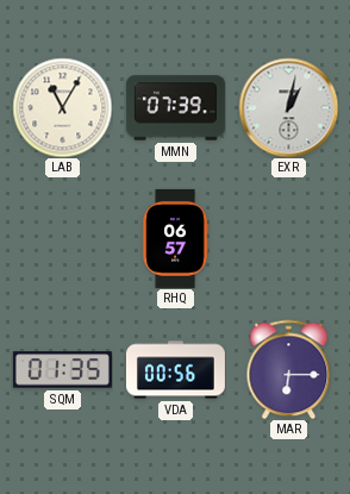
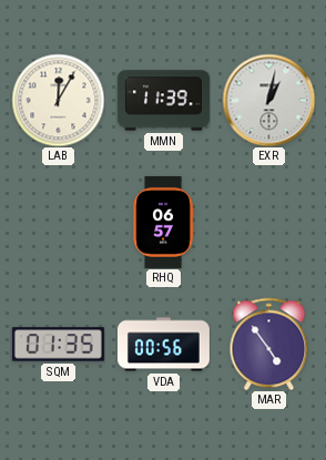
LAB: 11:05 -> 12:05
MMN: 07:39 -> 11:39
MAR: 6:15 -> 4:54
